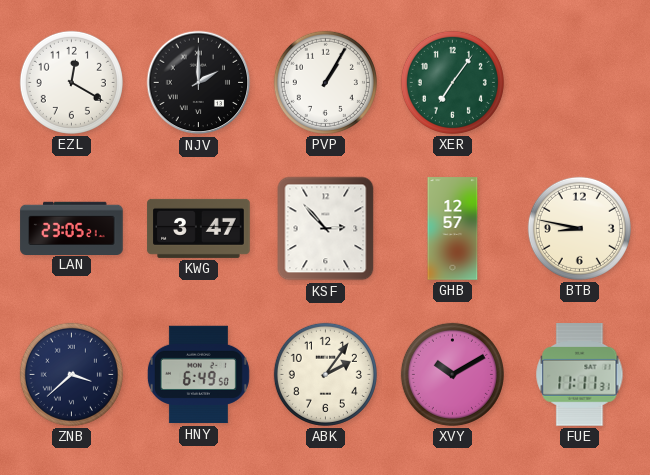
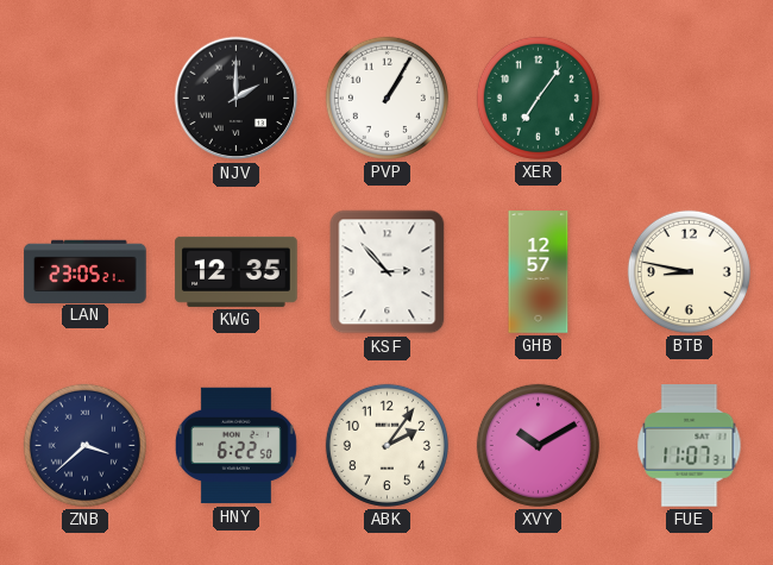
EZL: 12:20 -> none
KWG: 3:47 -> 12:35
HNY: 6:49 -> 6:22
FUE: 11:11 -> 11:07
